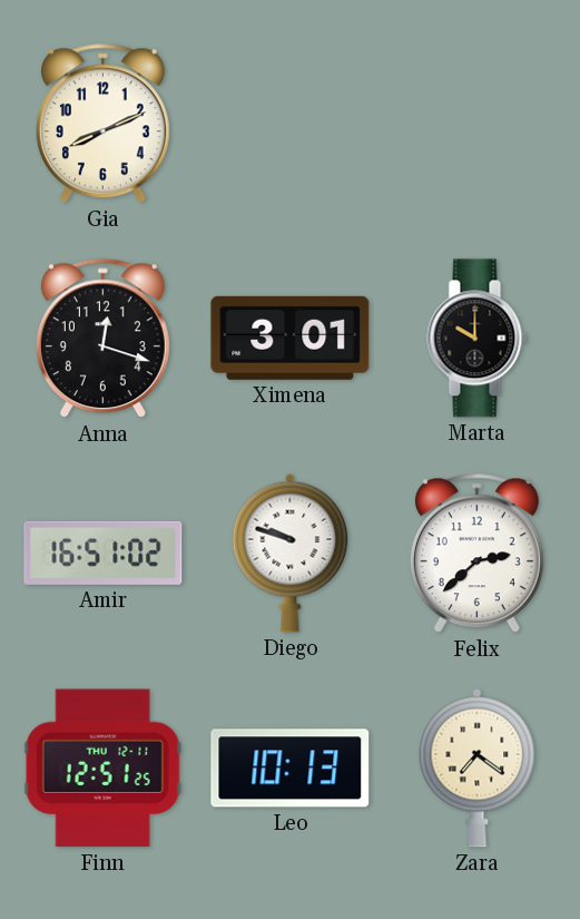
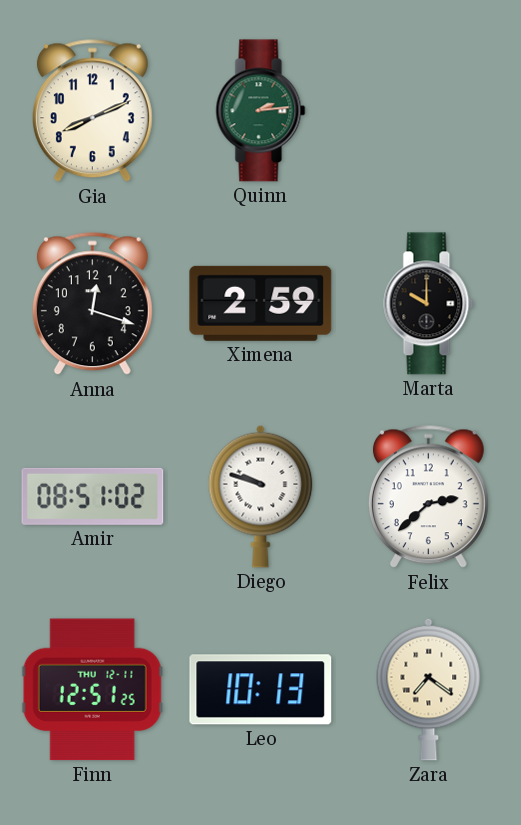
Quinn: none -> 2:14
Ximena: 3:01 -> 2:59
Amir: 16:51 -> 08:51
